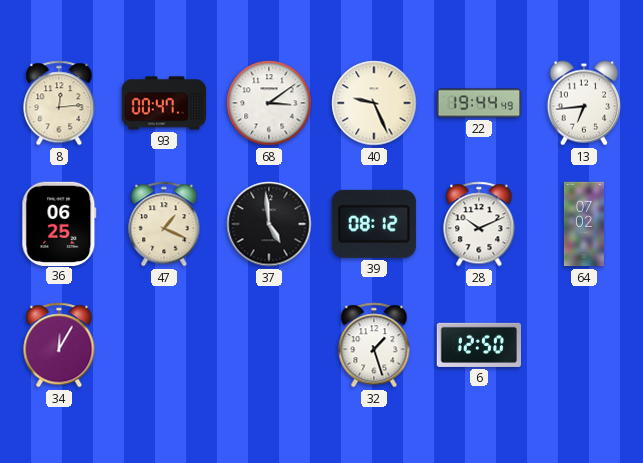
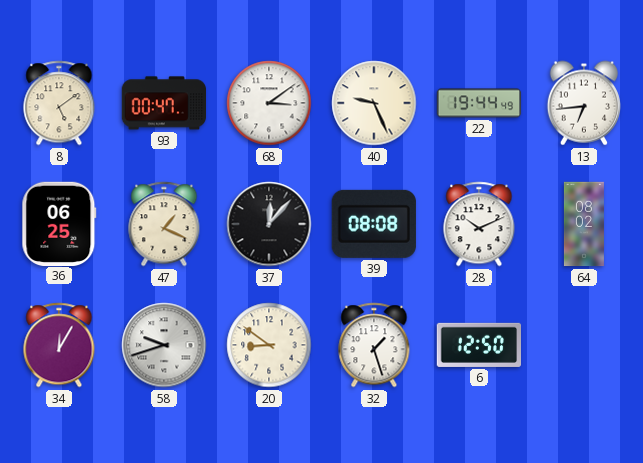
8: 12:14 -> 5:09
37: 4:59 -> 12:07
39: 08:12 -> 08:08
64: 07:02 -> 08:02
58: none -> 9:42
20: none -> 8:51
